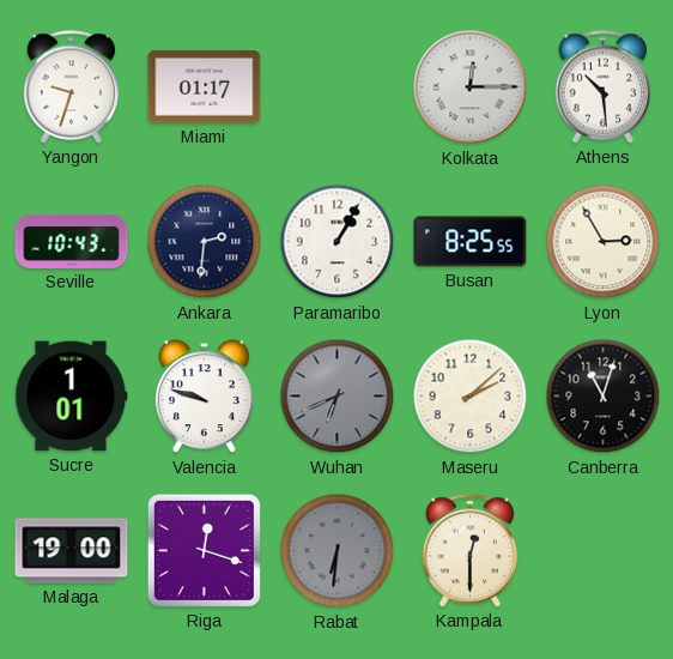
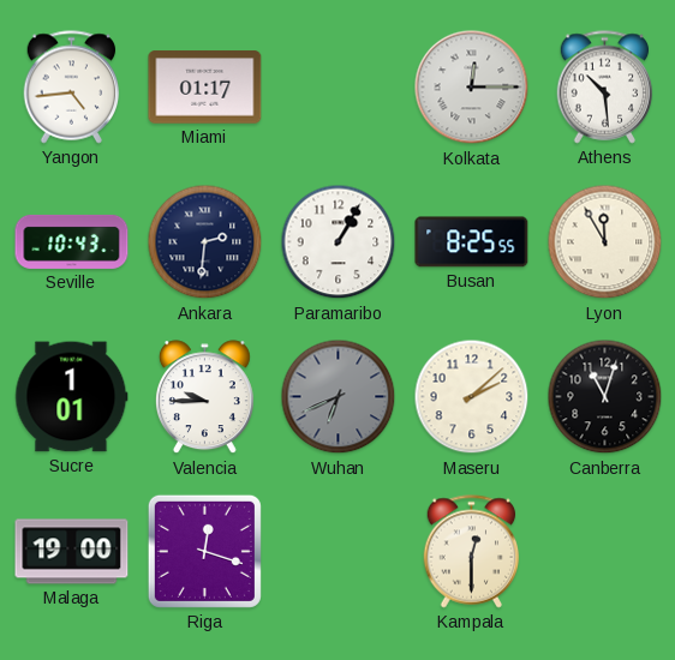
Yangon: 9:33 -> 4:44
Lyon: 2:55 -> 11:55
Valencia: 9:48 -> 9:45
Rabat: 6:31 -> none
